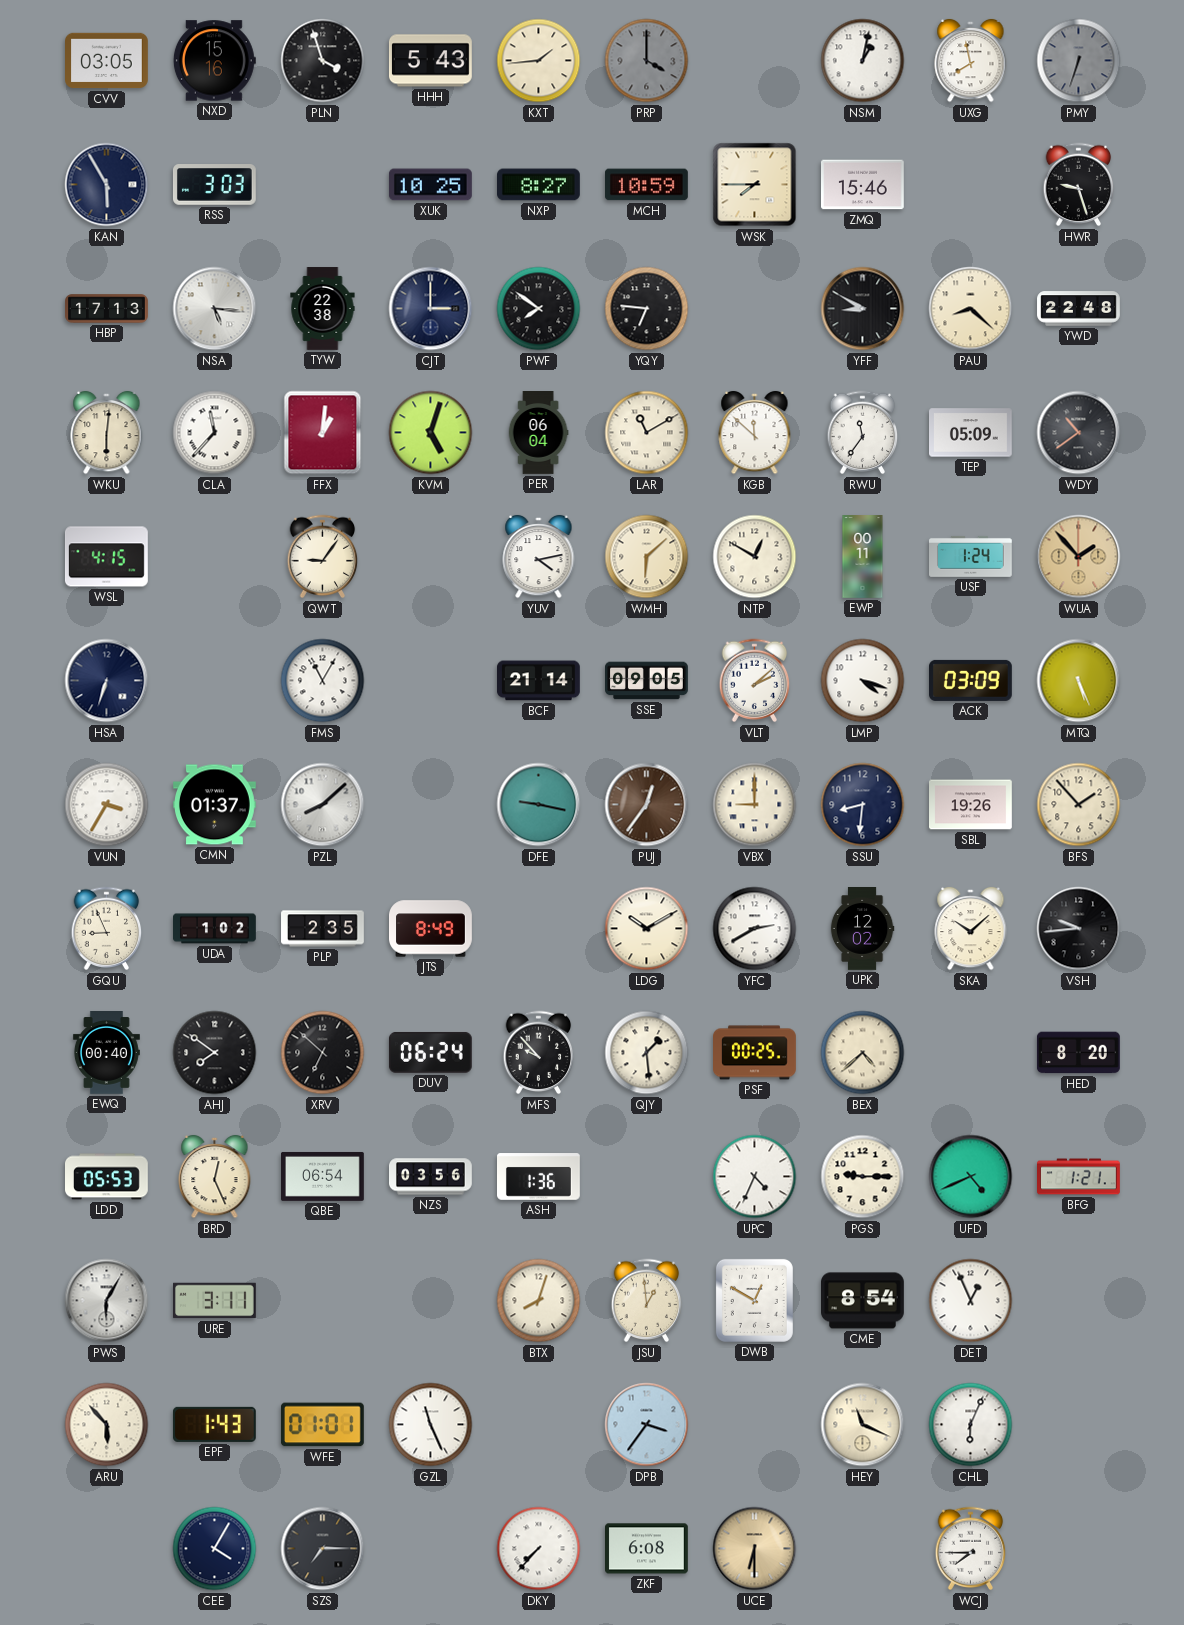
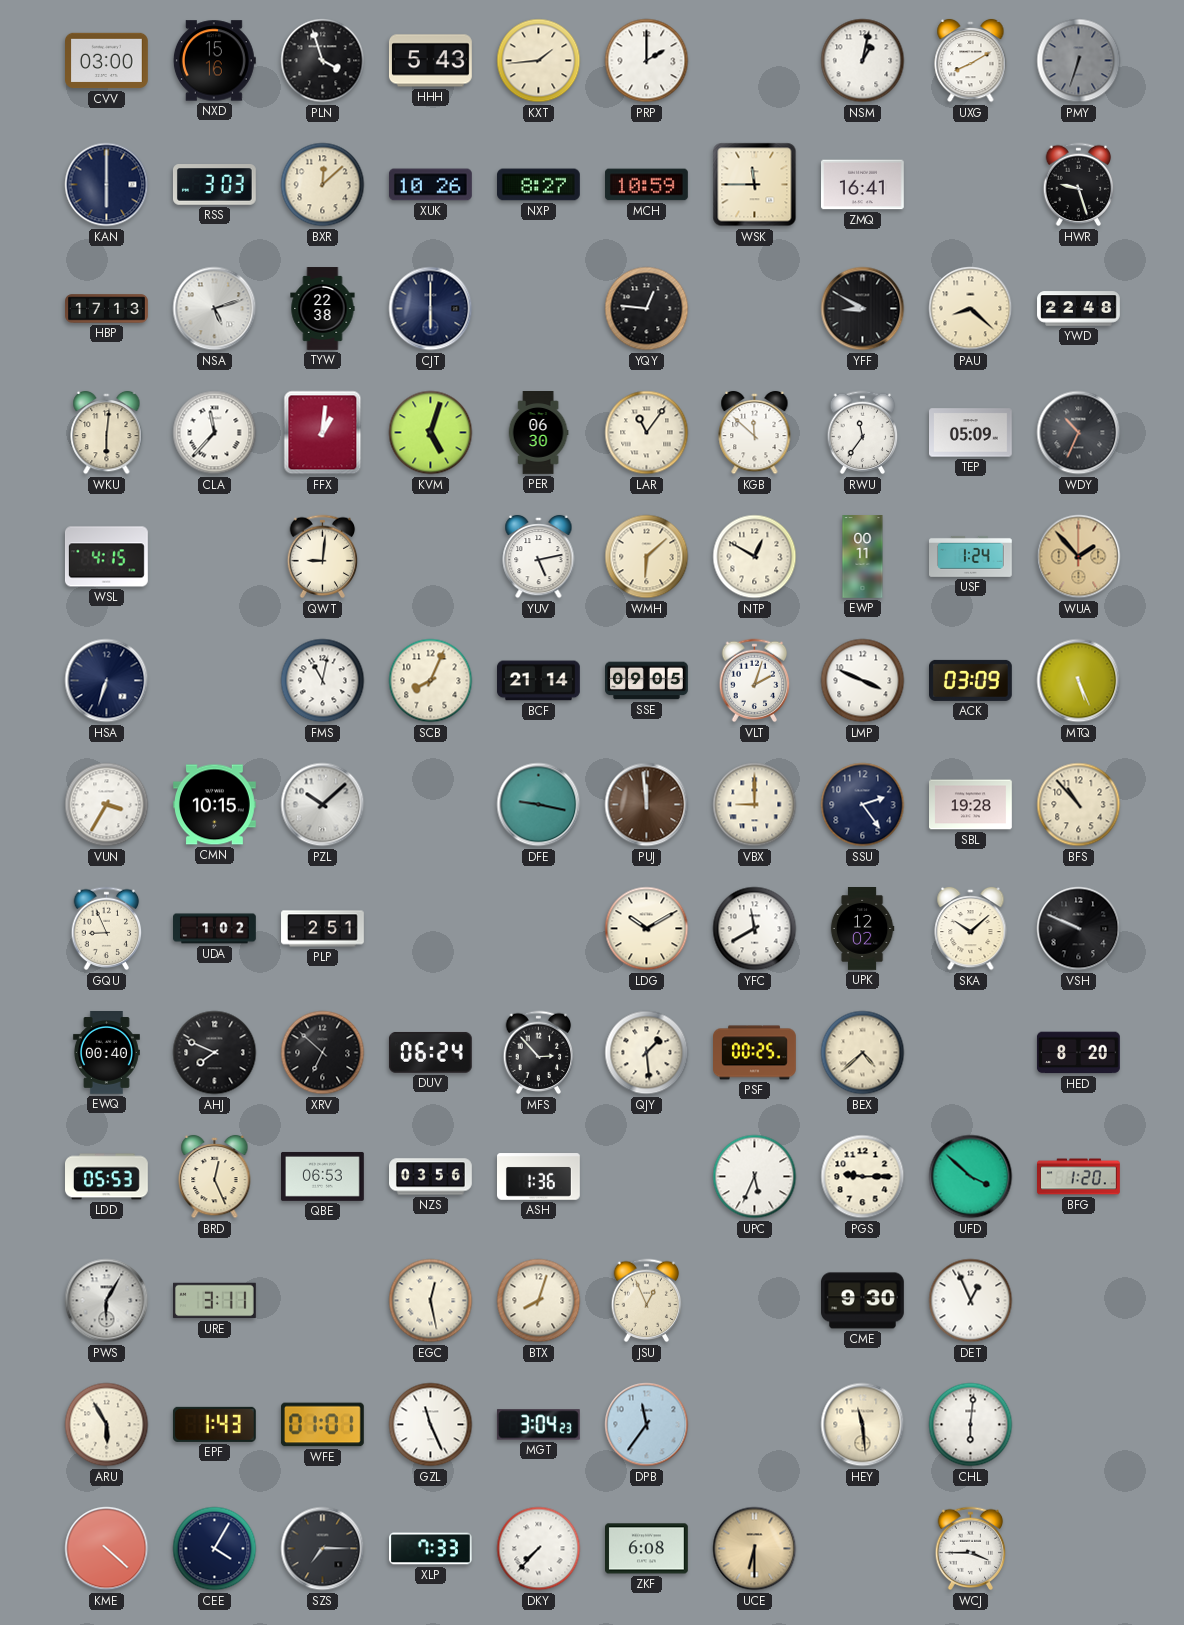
CVV: 03:05 -> 03:00
PRP: 4:00 -> 2:00
PRP dial: grey -> white
UXG: 7:58 -> 8:10
KAN: 5:55 -> 6:00
BXR: none -> 12:08
XUK: 10:25 -> 10:26
WSK: 7:45 -> 11:45
ZMQ: 15:46 -> 16:41
NSA: 5:16 -> 5:12
CJT: 3:00 -> 6:00
PWF: 7:51 -> none
YQY: 6:46 -> 12:46
PER: 06:04 -> 06:30
LAR: 11:10 -> 11:06
WDY: 10:39 -> 10:34
QWT: 9:06 -> 9:01
YUV: 4:13 -> 5:13
FMS: 11:05 -> 11:02
SCB: none -> 8:04
VLT: 2:08 -> 2:03
LMP: 4:18 -> 3:49
CMN: 01:37 -> 10:15
PZL: 8:08 -> 10:08
PUJ: 12:36 -> 11:59
SSU: 8:31 -> 2:24
SBL: 19:26 -> 19:28
BFS: 1:53 -> 10:53
PLP: 2:35 -> 2:51
JTS: 8:49 -> none
YFC: 2:40 -> 11:40
VSH: 9:44 -> 9:49
AHJ: 7:51 -> 7:49
MFS: 9:53 -> 2:53
QBE: 06:54 -> 06:53
UPC: 4:34 -> 5:34
UFD: 4:41 -> 3:52
BFG: 1:21 -> 1:20
EGC: none -> 12:28
JSU: 12:59 -> 12:56
DWB: 12:50 -> none
CME: 8:54 -> 9:30
ARU: 5:53 -> 5:55
MGT: none -> 3:04
DPB: 3:36 -> 11:36
HEY: 11:19 -> 11:29
CHL: 6:04 -> 6:01
KME: none -> 4:22
XLP: none -> 7:33
WCJ: 7:45 -> 3:45
